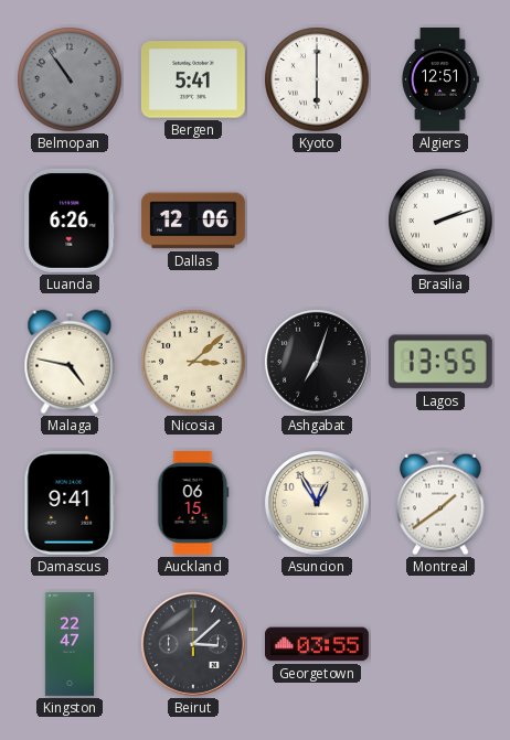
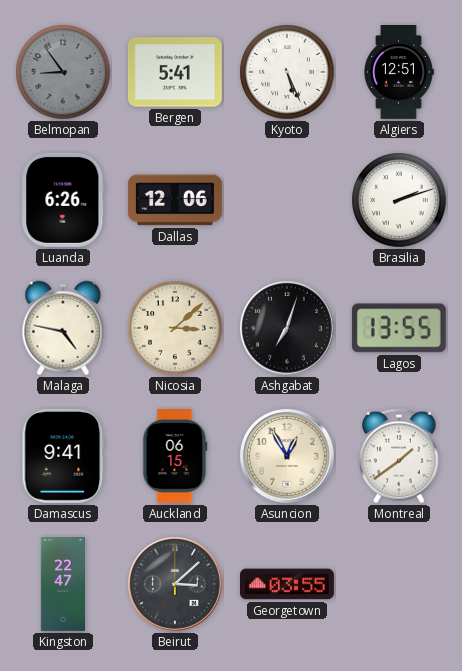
Belmopan: 10:54 -> 8:54
Kyoto: 6:00 -> 5:26
